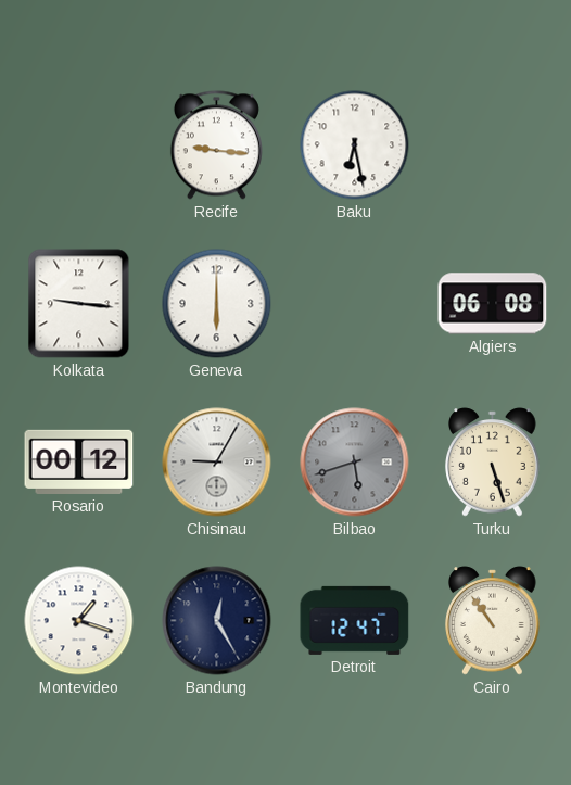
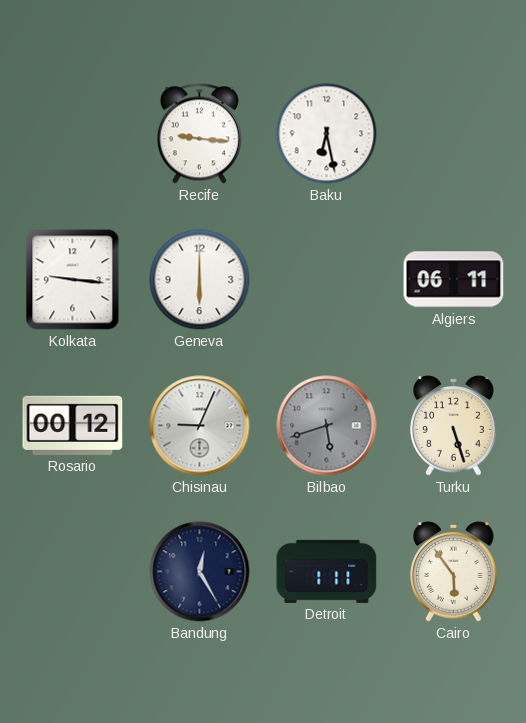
Algiers: 06:08 -> 06:11
Chisinau: 9:05 -> 9:04
Montevideo: 1:18 -> none
Detroit: 12:47 -> 1:11
Cairo: 10:54 -> 5:54
